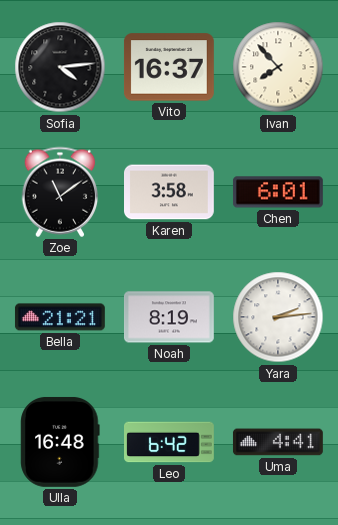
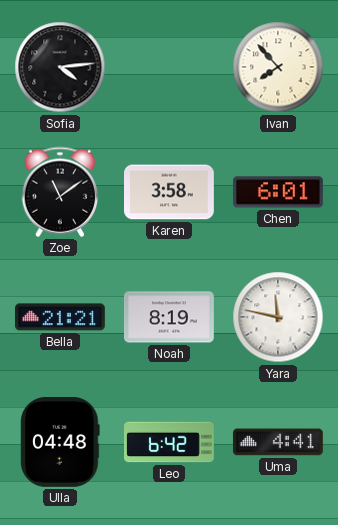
Vito: 16:37 -> none
Yara: 2:14 -> 11:47
Ulla: 16:48 -> 04:48
